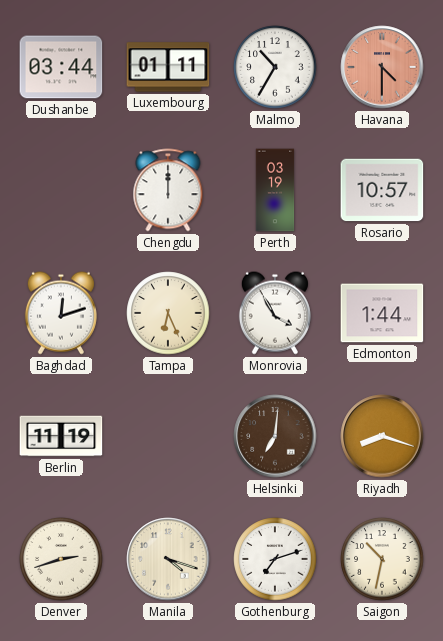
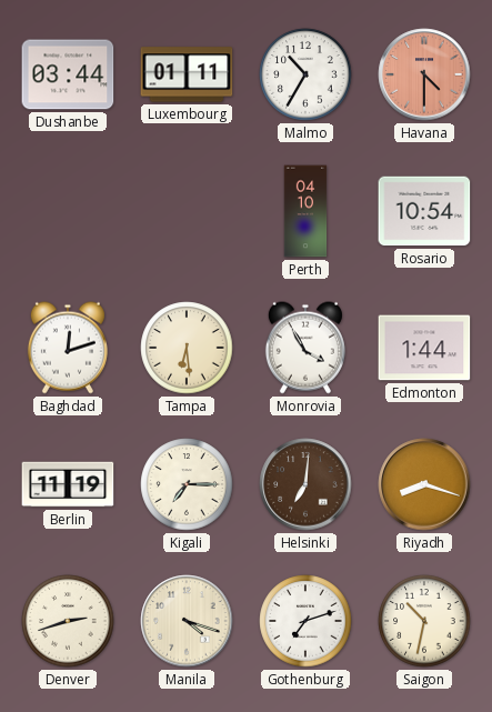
Chengdu: 12:00 -> none
Perth: 03:19 -> 04:10
Rosario: 10:57 -> 10:54
Tampa: 6:26 -> 6:29
Kigali: none -> 7:15
